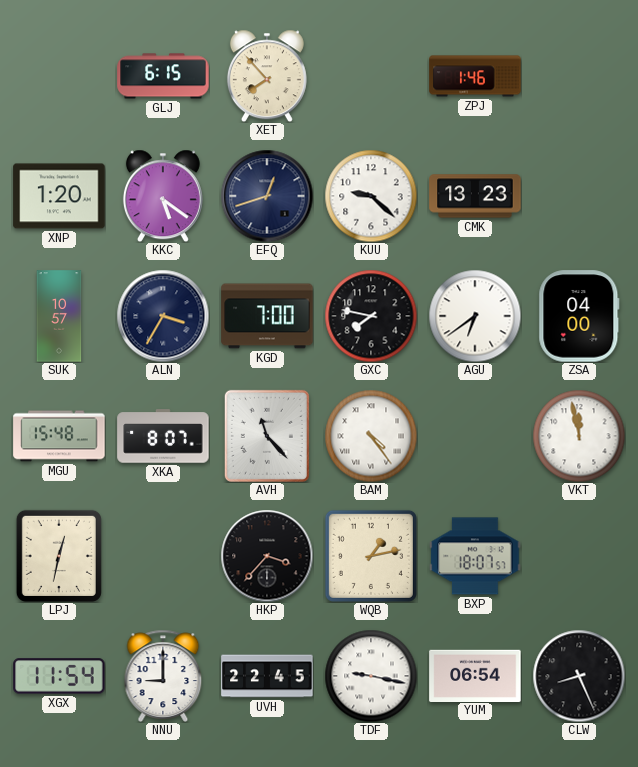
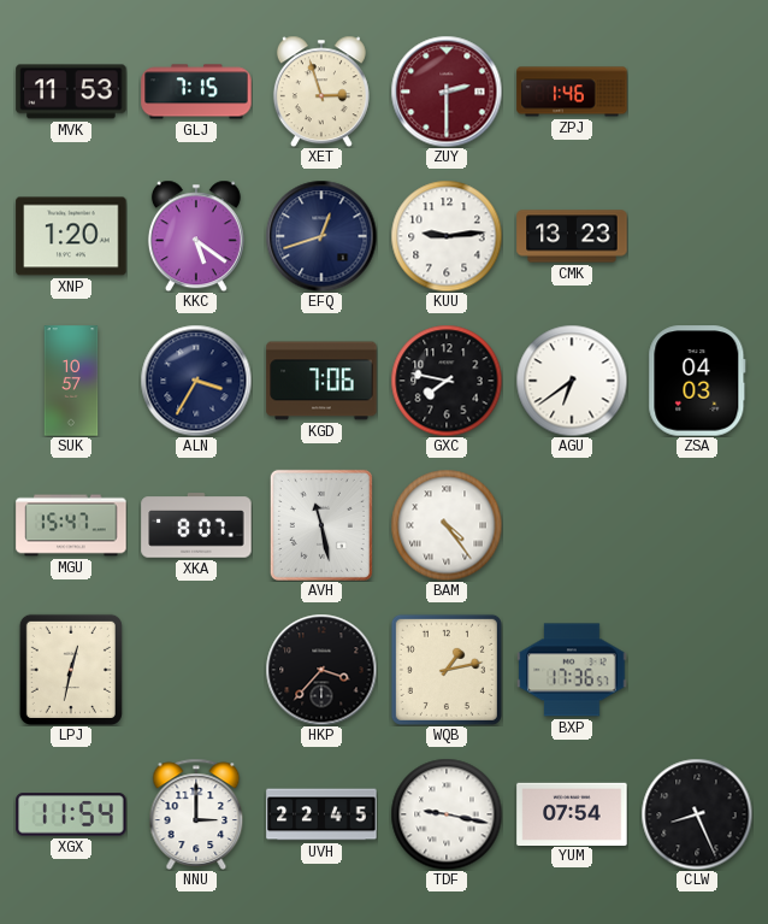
MVK: none -> 11:53
GLJ: 6:15 -> 7:15
XET: 7:53 -> 2:57
ZUY: none -> 2:30
KUU: 9:22 -> 9:14
KGD: 7:00 -> 7:06
ZSA: 04:00 -> 04:03
MGU: 15:48 -> 15:47
AVH: 11:23 -> 11:28
VKT: 11:58 -> none
BXP: 18:07 -> 17:36
NNU: 9:00 -> 3:00
YUM: 06:54 -> 07:54
